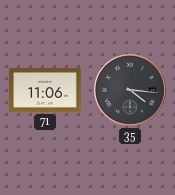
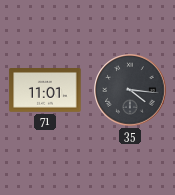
71: 11:06 -> 11:01
